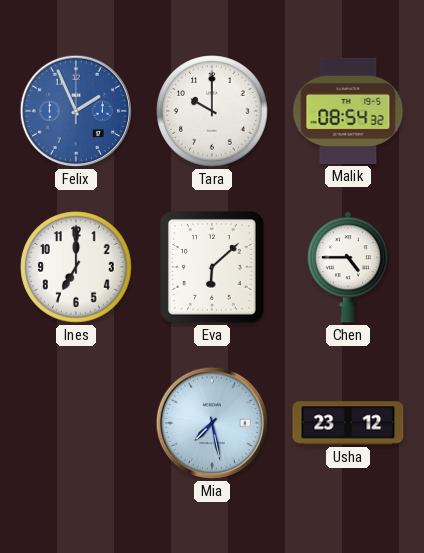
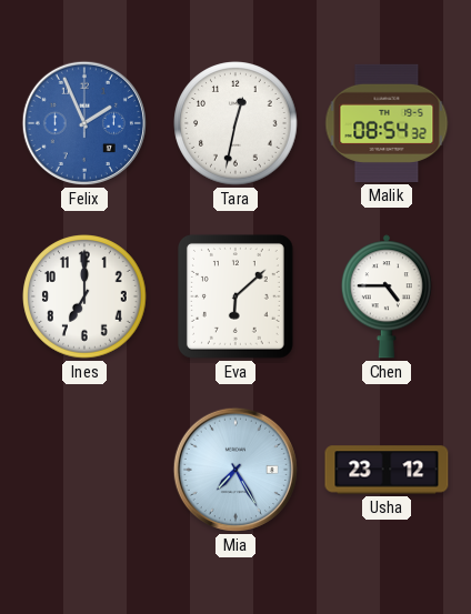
Tara: 10:00 -> 12:32
Mia: 7:28 -> 7:25
